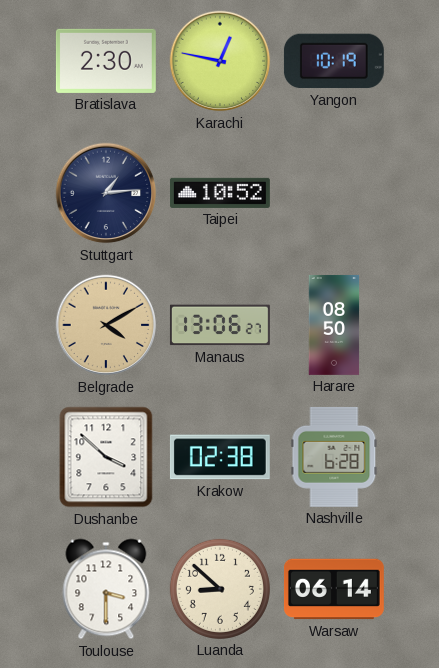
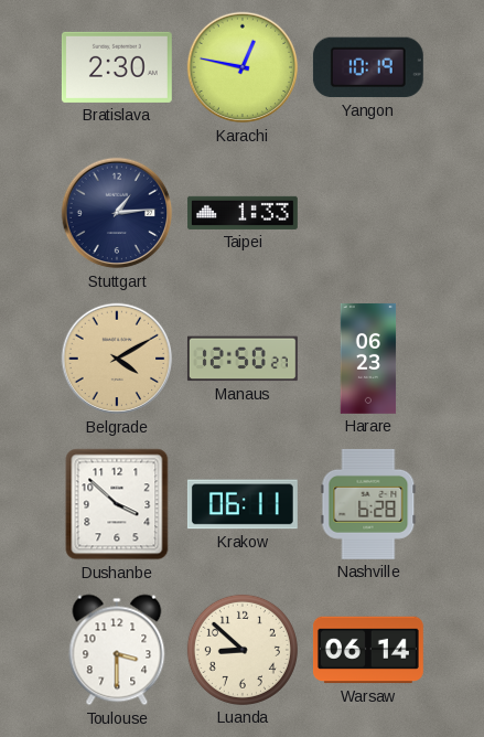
Taipei: 10:52 -> 1:33
Manaus: 13:06 -> 12:50
Harare: 08:50 -> 06:23
Krakow: 02:38 -> 06:11
